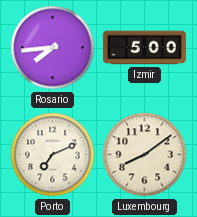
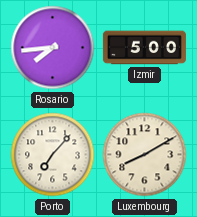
Porto: 7:11 -> 7:07
Luxembourg: 8:09 -> 8:10
